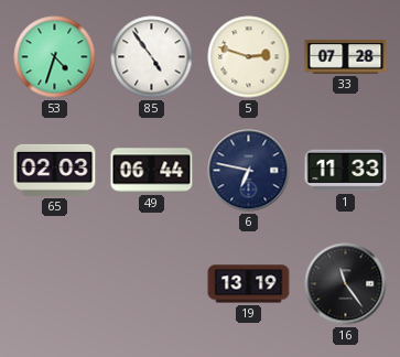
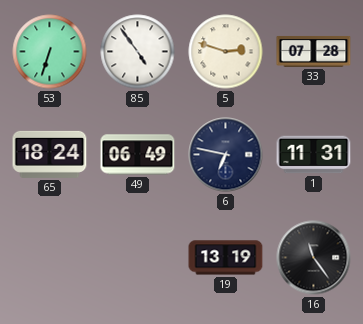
53: 4:33 -> 6:33
65: 02:03 -> 18:24
49: 06:44 -> 06:49
1: 11:33 -> 11:31
